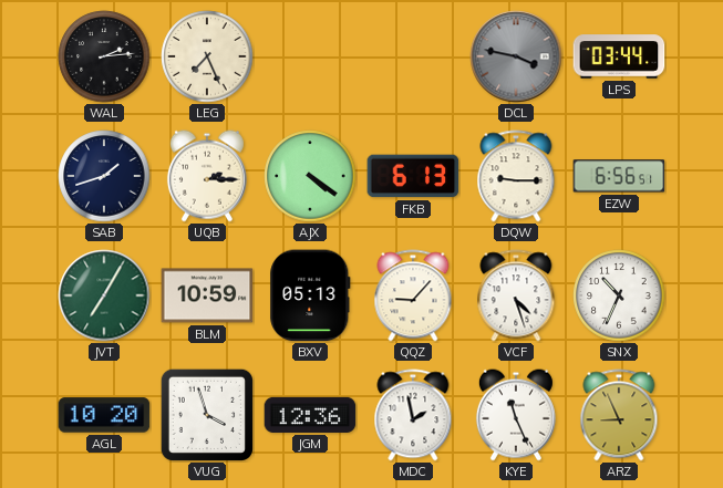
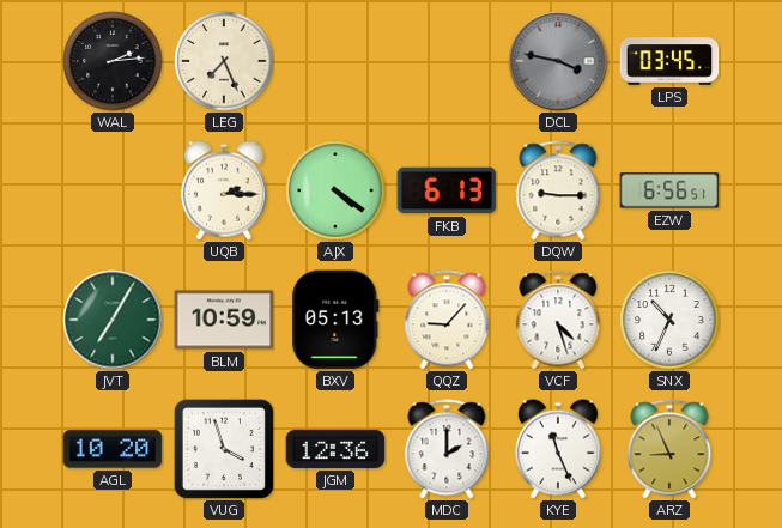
LPS: 03:44 -> 03:45
SAB: 1:42 -> none
MDC: 1:58 -> 2:00
